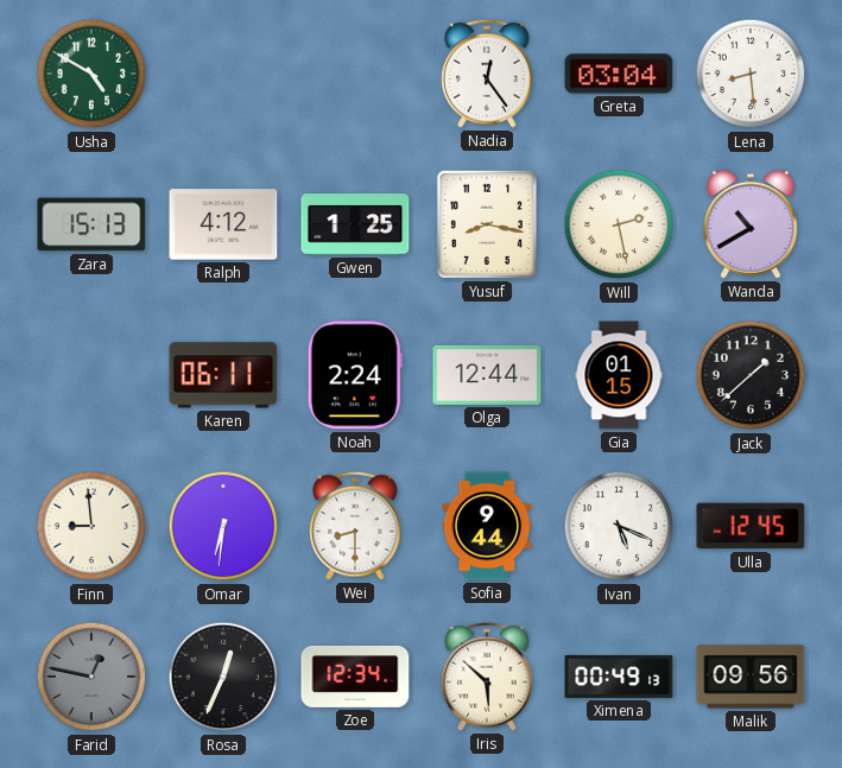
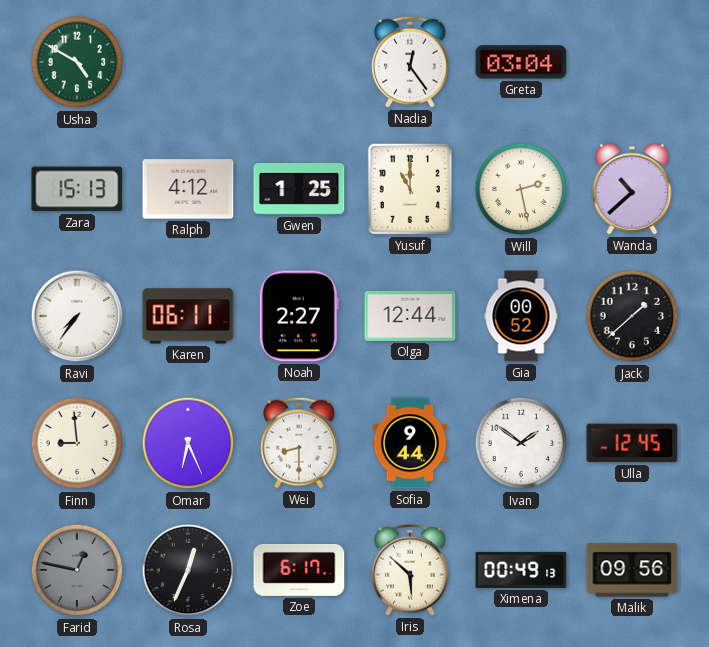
Lena: 8:29 -> none
Yusuf: 8:17 -> 11:00
Wanda: 10:40 -> 10:38
Ravi: none -> 7:36
Noah: 2:24 -> 2:27
Gia: 01:15 -> 00:52
Omar: 6:31 -> 6:26
Ivan: 5:19 -> 1:51
Zoe: 12:34 -> 6:17
